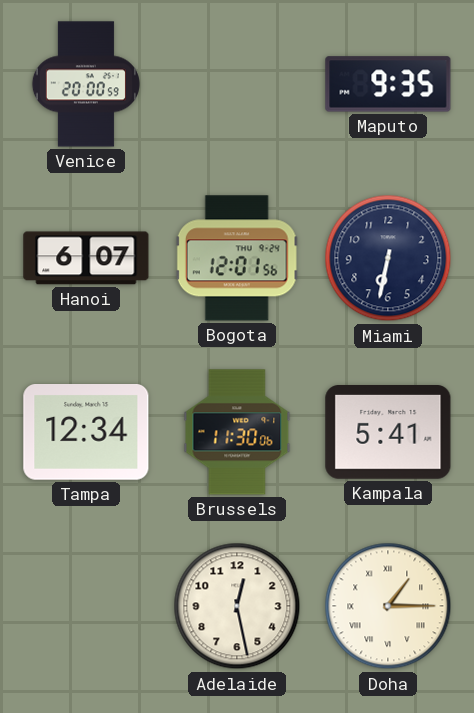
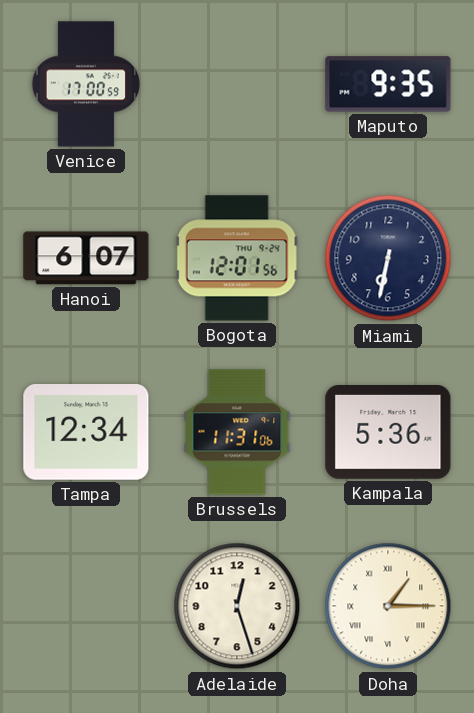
Venice: 20:00 -> 17:00
Brussels: 11:30 -> 11:31
Kampala: 5:41 -> 5:36
Adelaide: 12:28 -> 12:27
